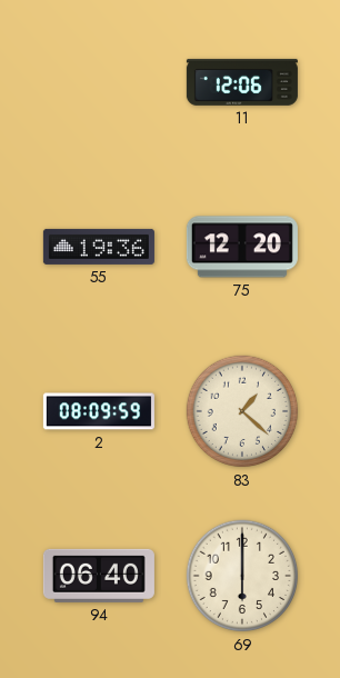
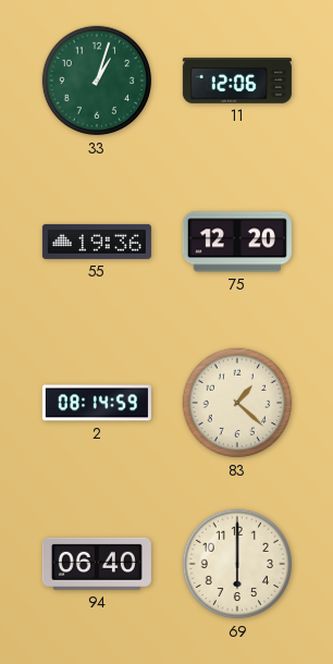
33: none -> 1:03
2: 08:09 -> 08:14
